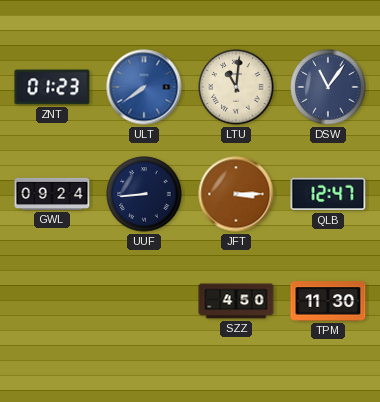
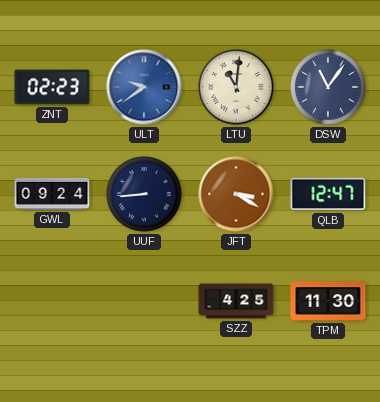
ZNT: 01:23 -> 02:23
ULT: 7:39 -> 9:39
JFT: 3:15 -> 3:20
SZZ: 4:50 -> 4:25
